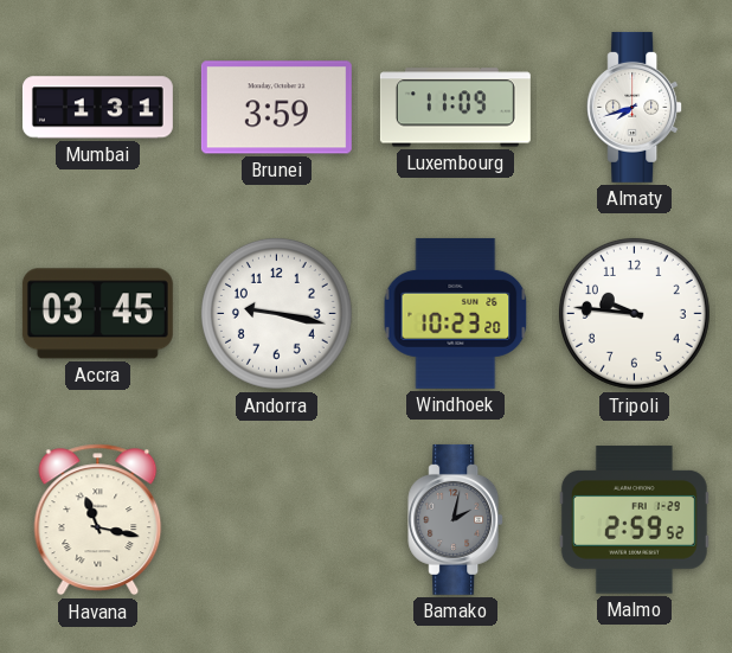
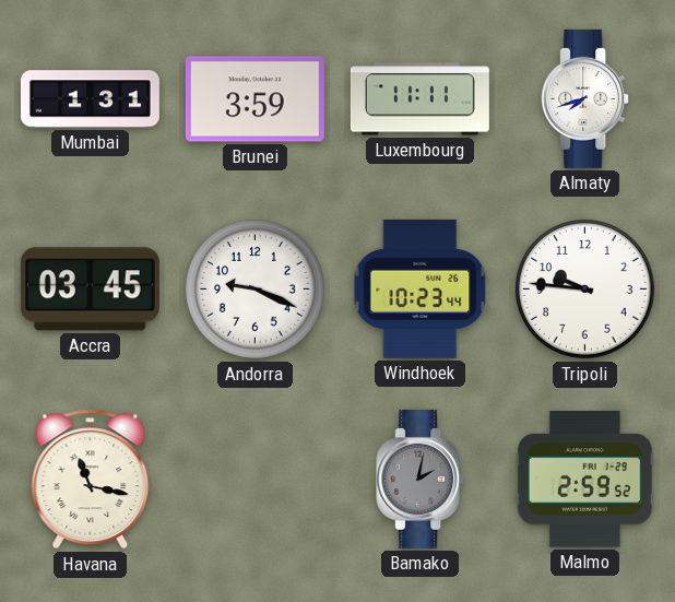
Luxembourg: 11:09 -> 11:11
Andorra: 9:17 -> 9:19
Windhoek: 10:23:20 -> 10:23:44
